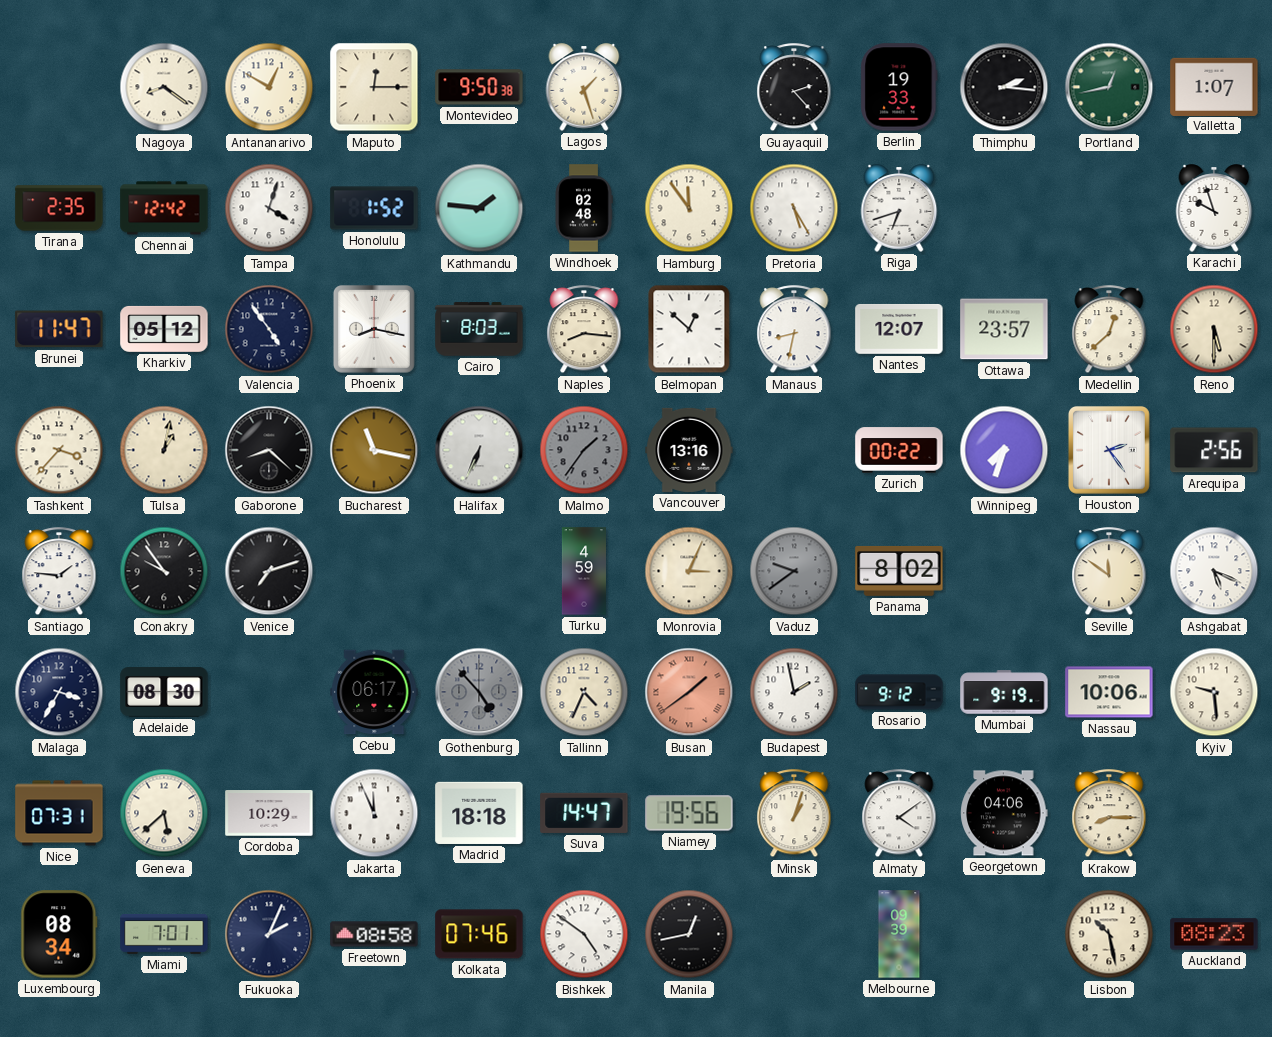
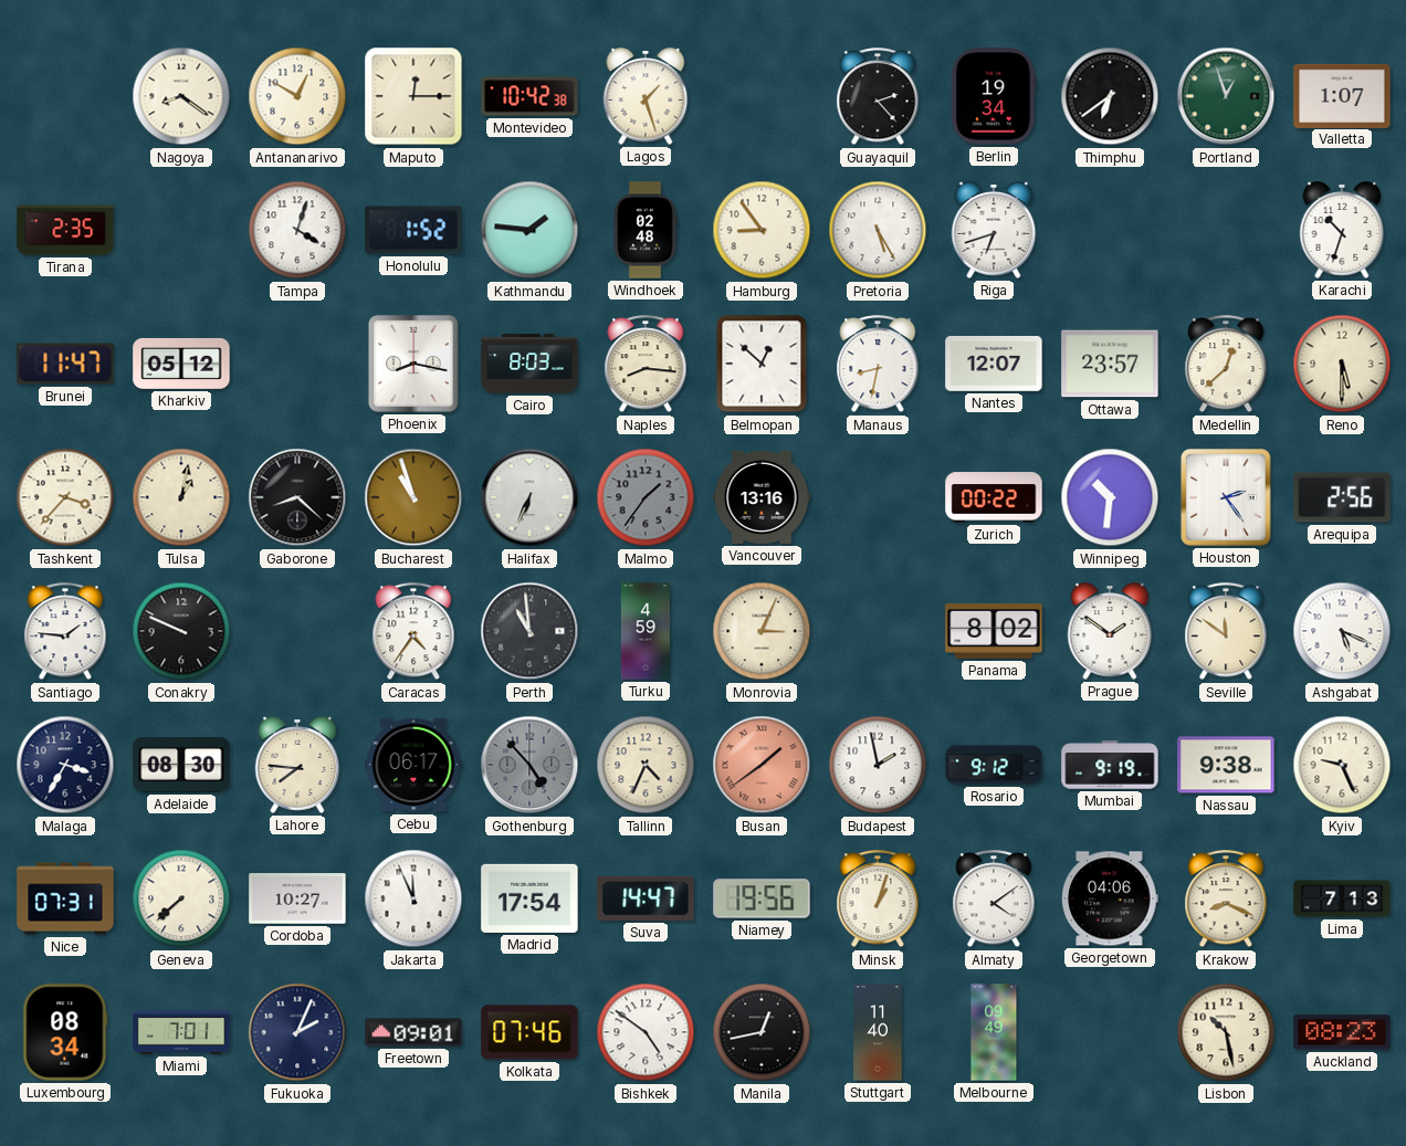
Montevideo: 9:50 -> 10:42
Berlin: 19:33 -> 19:34
Thimphu: 2:16 -> 6:39
Portland: 12:43 -> 12:57
Chennai: 12:42 -> none
Hamburg: 11:54 -> 8:54
Karachi: 9:57 -> 10:33
Valencia: 4:54 -> none
Bucharest: 11:17 -> 10:57
Winnipeg: 7:33 -> 10:31
Conakry: 9:54 -> 9:49
Venice: 7:12 -> none
Caracas: none -> 4:36
Perth: none -> 10:59
Vaduz: 9:39 -> none
Prague: none -> 1:51
Lahore: none -> 7:46
Nassau: 10:06 -> 9:38
Kyiv: 9:29 -> 9:26
Geneva: 5:38 -> 7:38
Cordoba: 10:29 -> 10:27
Madrid: 18:18 -> 17:54
Krakow: 8:15 -> 8:19
Lima: none -> 7:13
Freetown: 08:58 -> 09:01
Stuttgart: none -> 11:40
Melbourne: 09:39 -> 09:49
